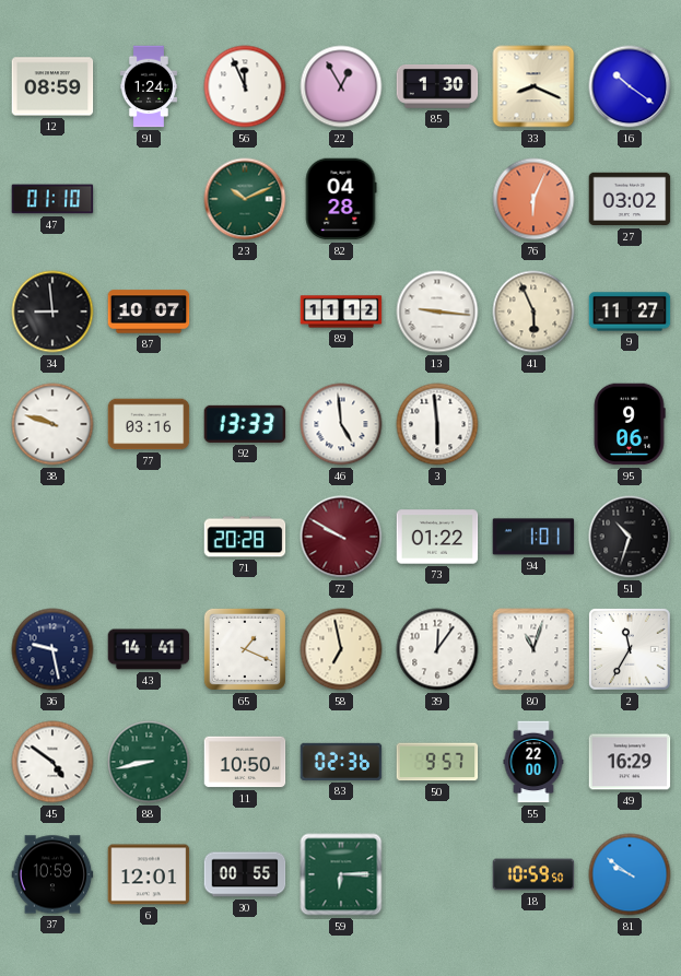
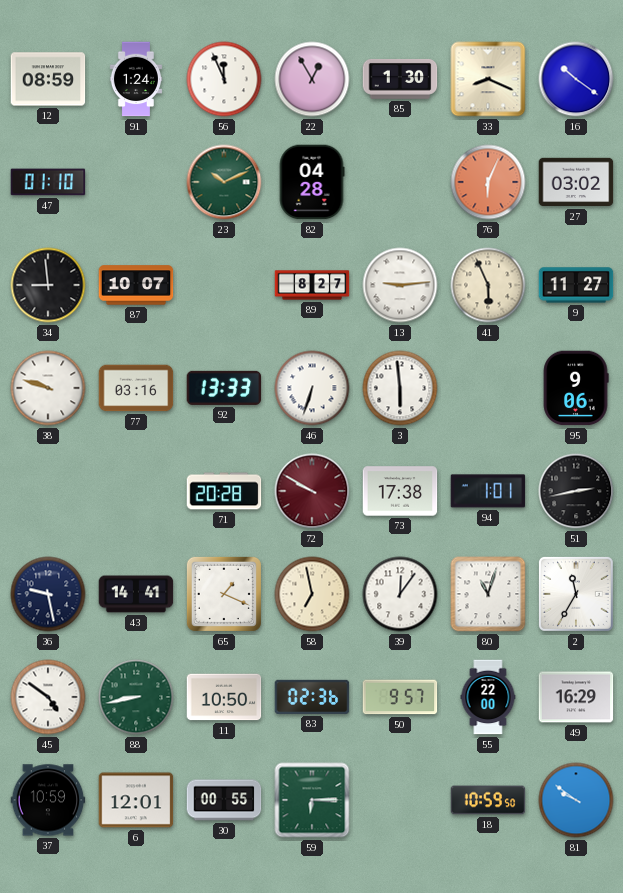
89: 11:12 -> 8:27
13: 9:16 -> 9:14
46: 4:59 -> 6:33
73: 01:22 -> 17:38
51: 10:33 -> 2:43
